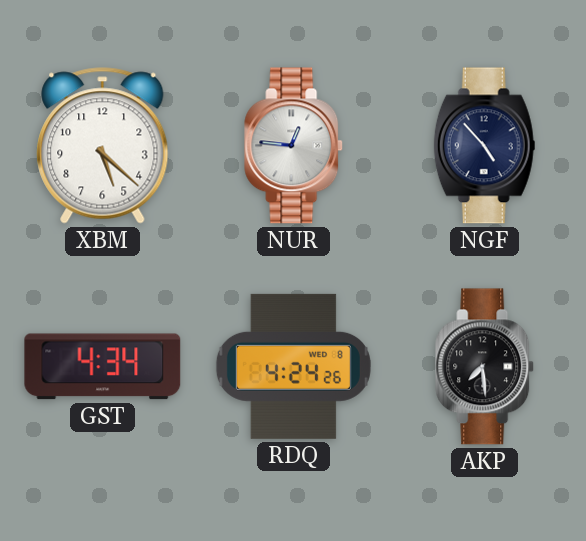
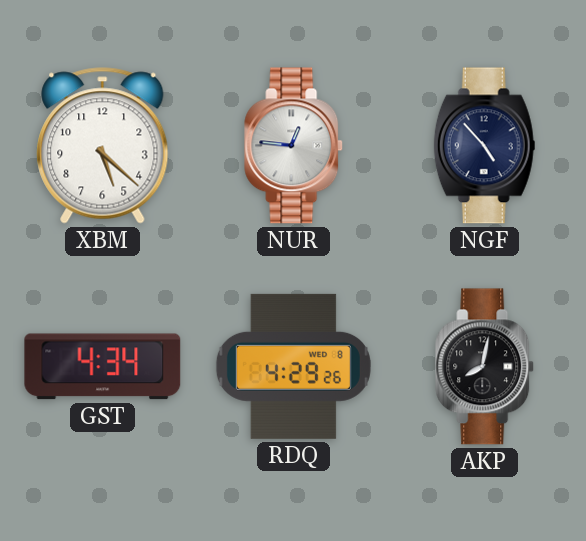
RDQ: 4:24 -> 4:29
AKP: 7:29 -> 8:02
